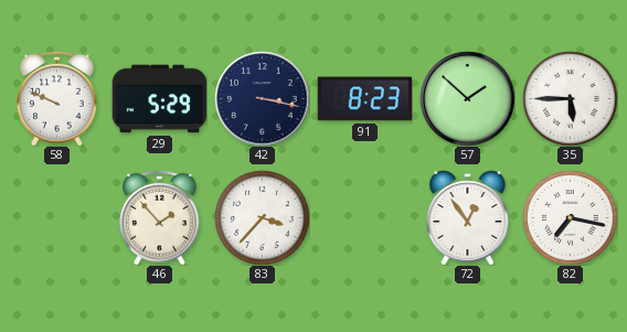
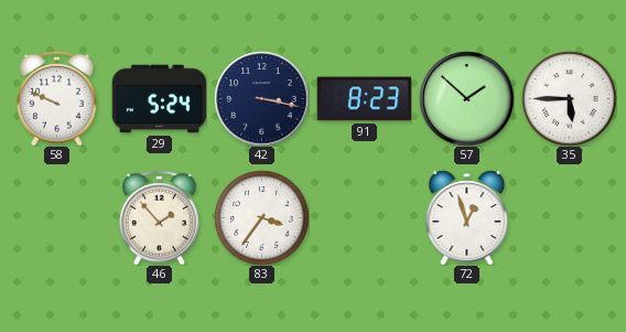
29: 5:29 -> 5:24
83: 3:37 -> 3:36
72: 12:54 -> 12:57
82: 7:17 -> none
